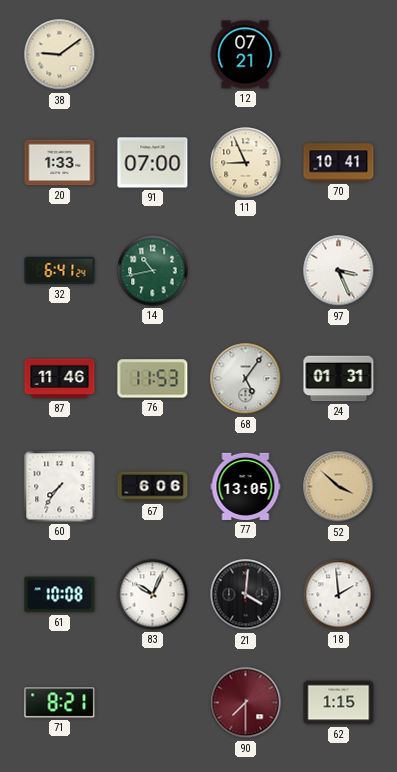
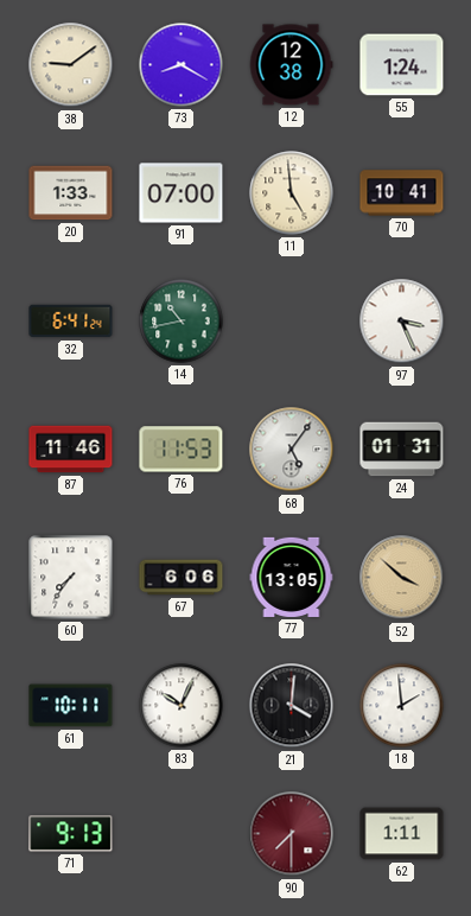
73: none -> 8:20
12: 07:21 -> 12:38
55: none -> 1:24
11: 8:56 -> 4:59
61: 10:08 -> 10:11
71: 8:21 -> 9:13
62: 1:15 -> 1:11
